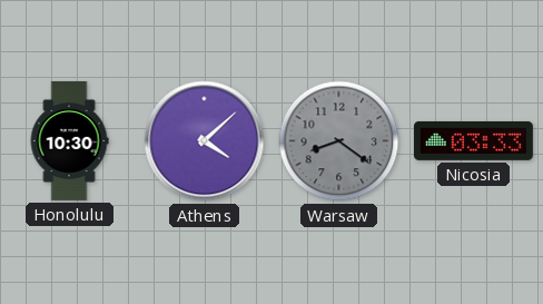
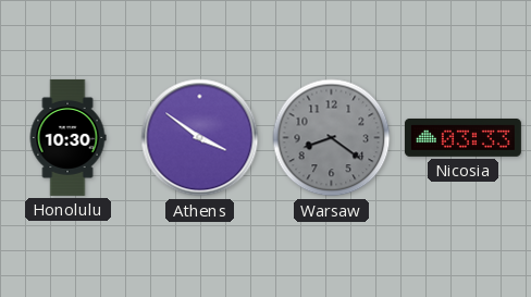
Athens: 4:08 -> 3:51
